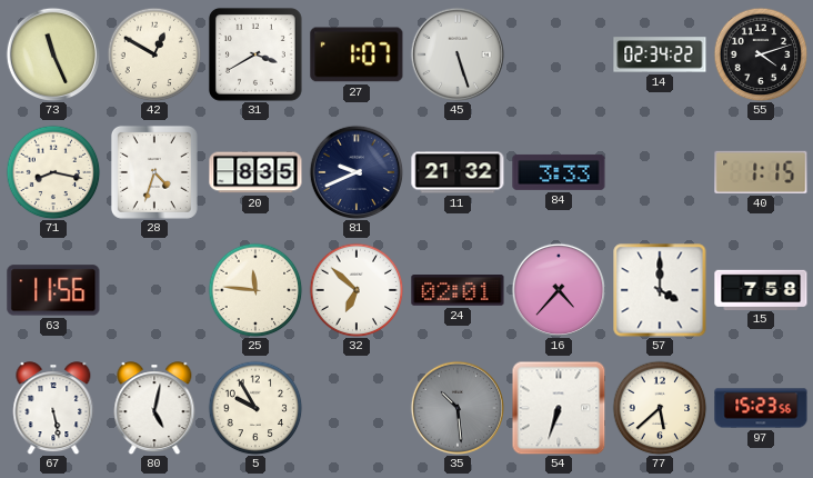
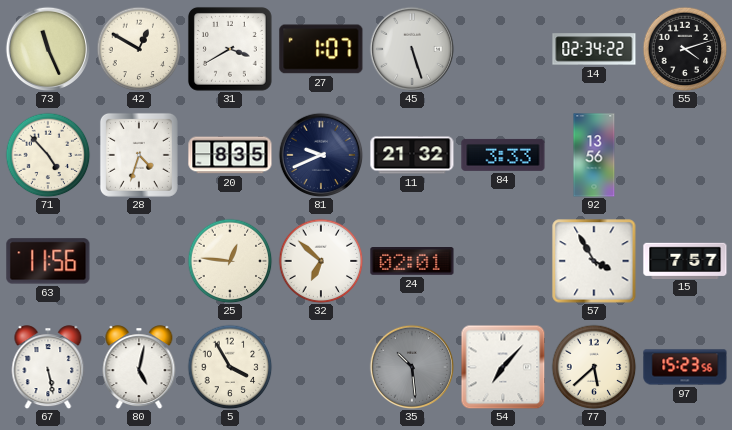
71: 8:17 -> 4:53
92: none -> 13:56
40: 1:15 -> none
25: 11:46 -> 12:46
16: 4:37 -> none
57: 4:00 -> 3:55
15: 7:58 -> 7:57
5: 9:55 -> 3:55
54: 6:33 -> 7:07
